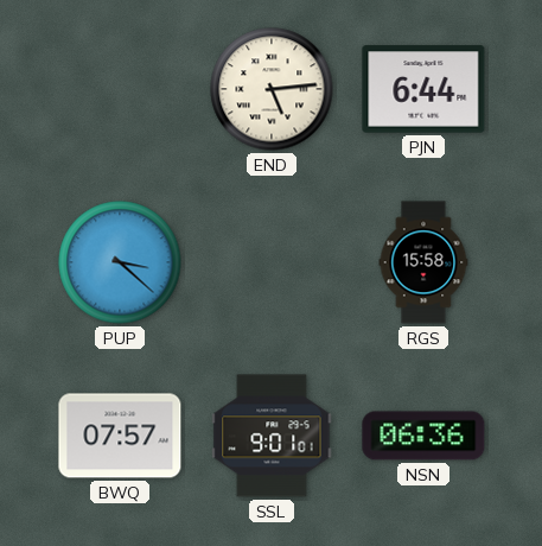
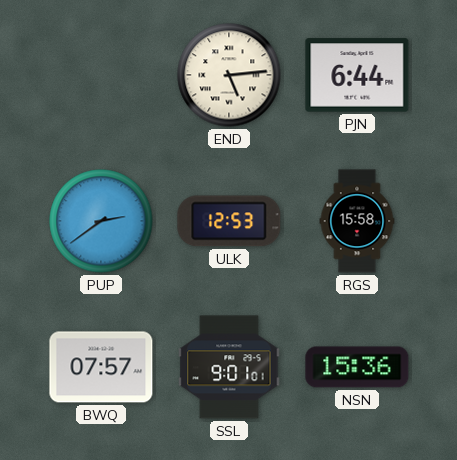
PUP: 3:22 -> 2:39
ULK: none -> 12:53
NSN: 06:36 -> 15:36
